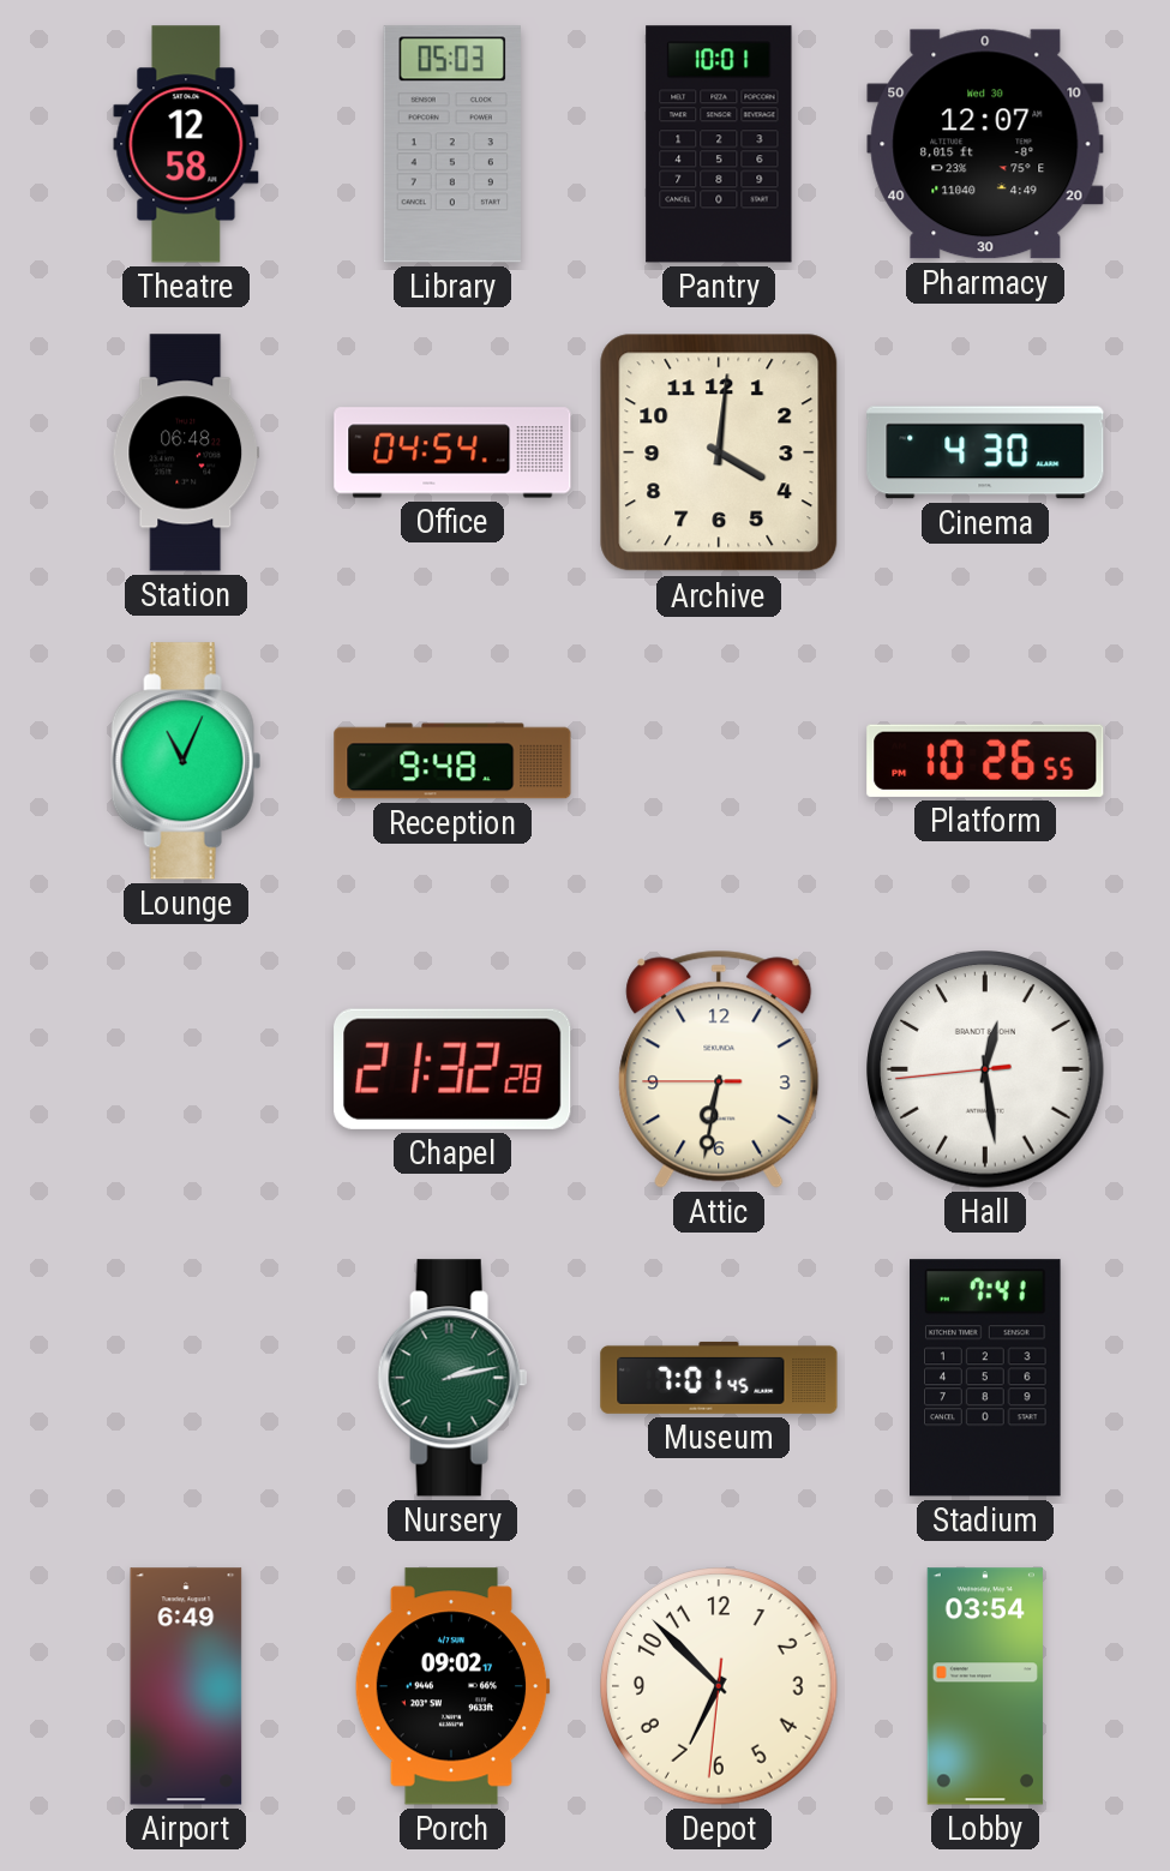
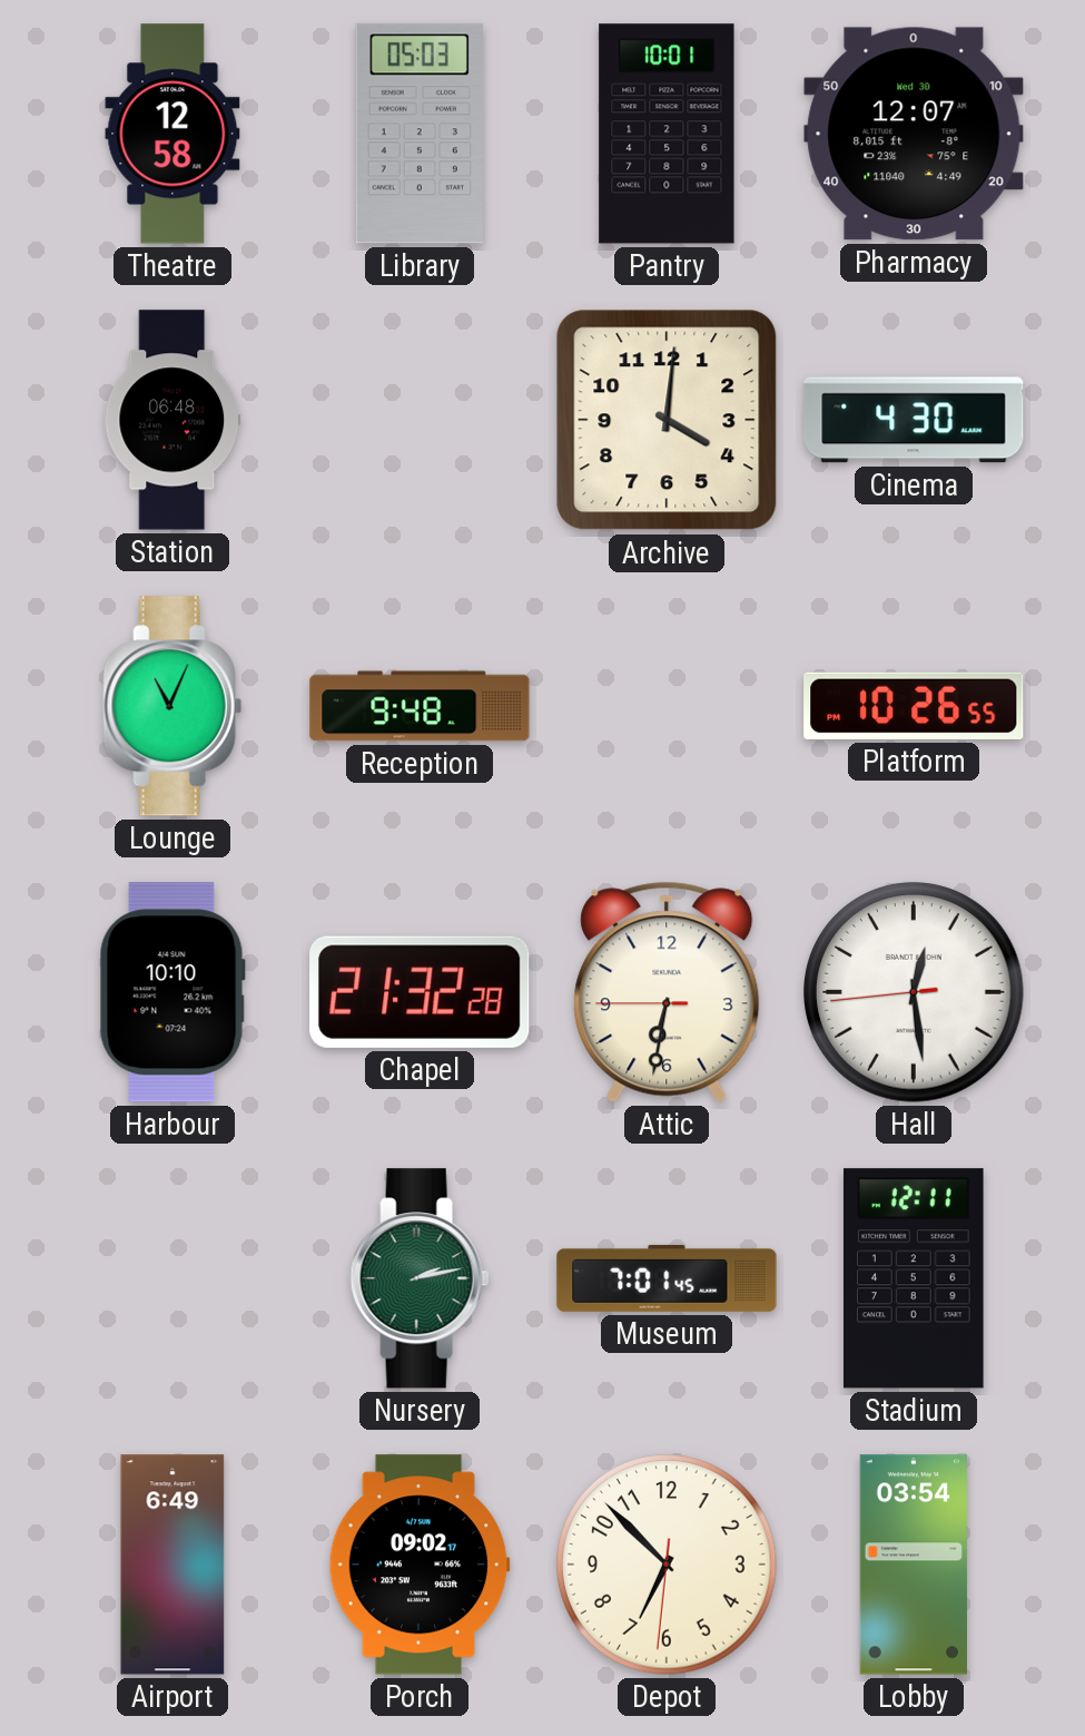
Office: 04:54 -> none
Harbour: none -> 10:10
Stadium: 7:41 -> 12:11
